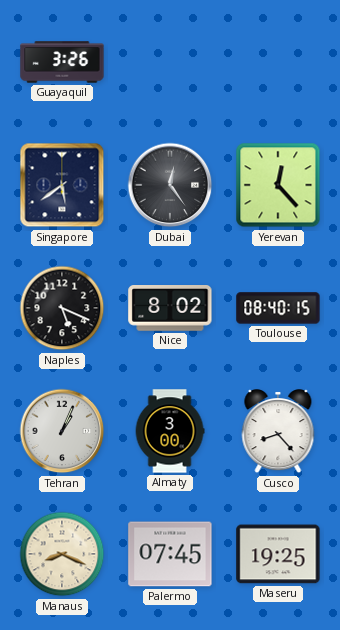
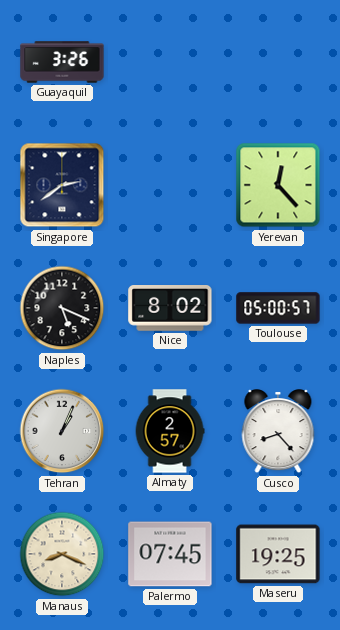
Singapore: 5:39 -> 2:39
Dubai: 12:24 -> none
Toulouse: 08:40 -> 05:00
Almaty: 3:00 -> 2:57
